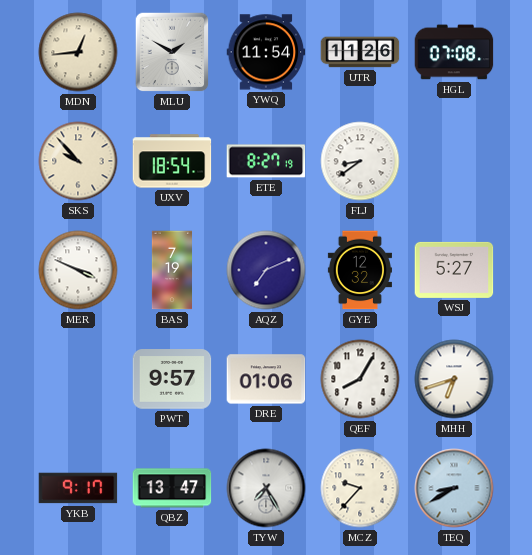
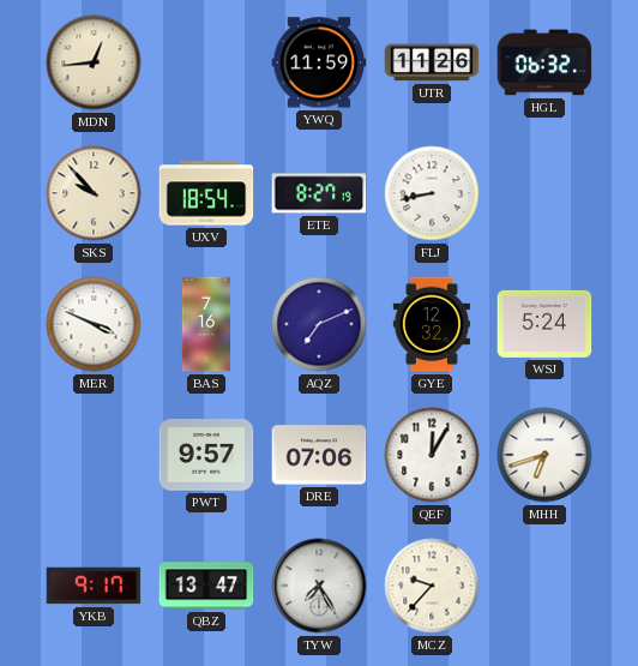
MLU: 1:50 -> none
YWQ: 11:54 -> 11:59
HGL: 07:08 -> 06:32
FLJ: 8:39 -> 8:43
BAS: 7:19 -> 7:16
WSJ: 5:27 -> 5:24
DRE: 01:06 -> 07:06
QEF: 8:05 -> 12:05
TEQ: 8:40 -> none
